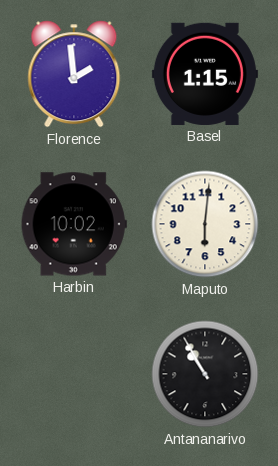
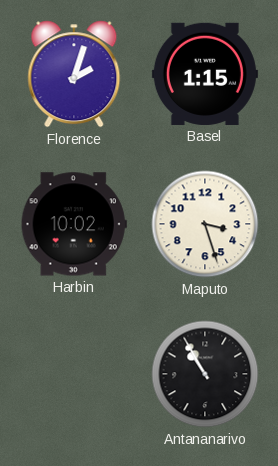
Florence: 1:59 -> 2:03
Maputo: 6:01 -> 3:27
